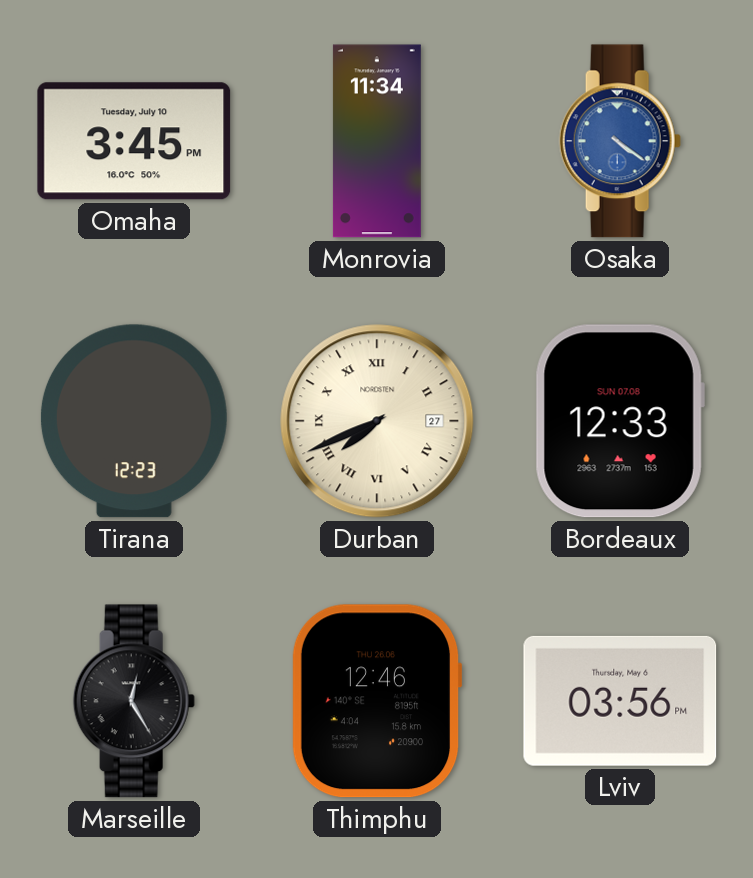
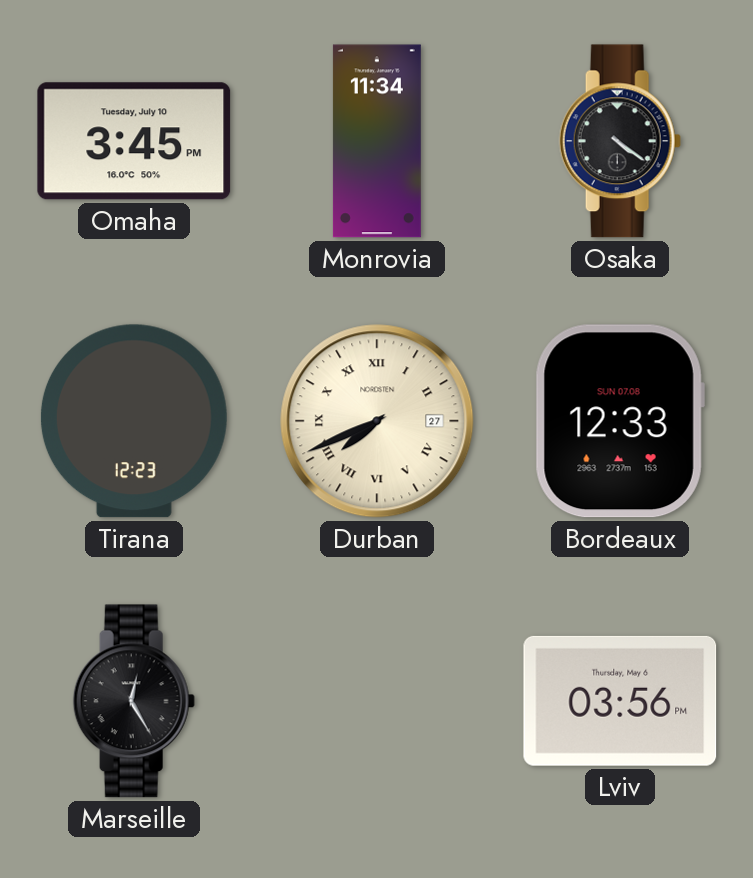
Osaka dial: blue -> black
Thimphu: 12:46 -> none
